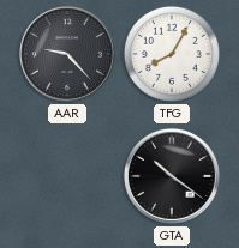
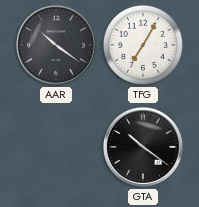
AAR: 9:23 -> 10:21
TFG: 8:05 -> 7:05
